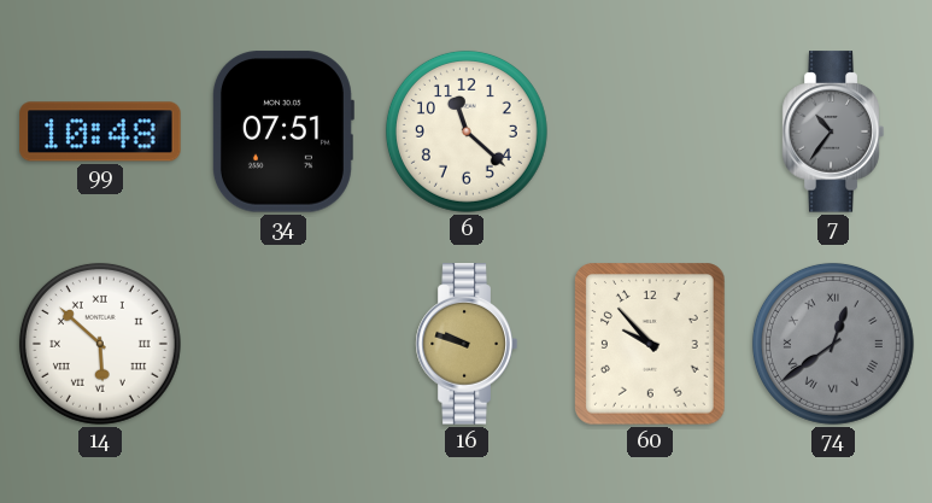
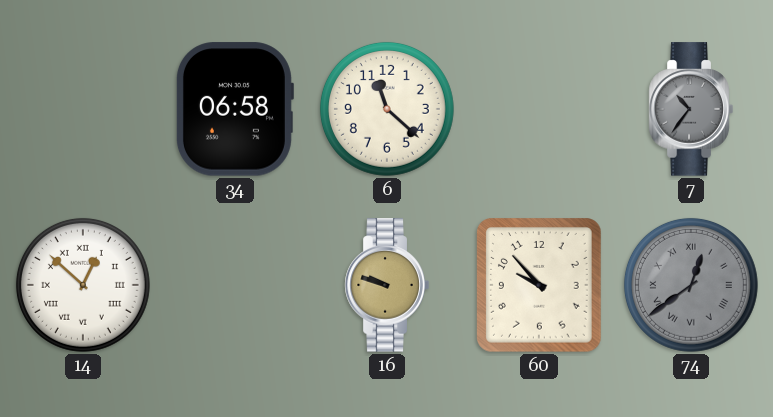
99: 10:48 -> none
34: 07:51 -> 06:58
14: 5:52 -> 12:52
